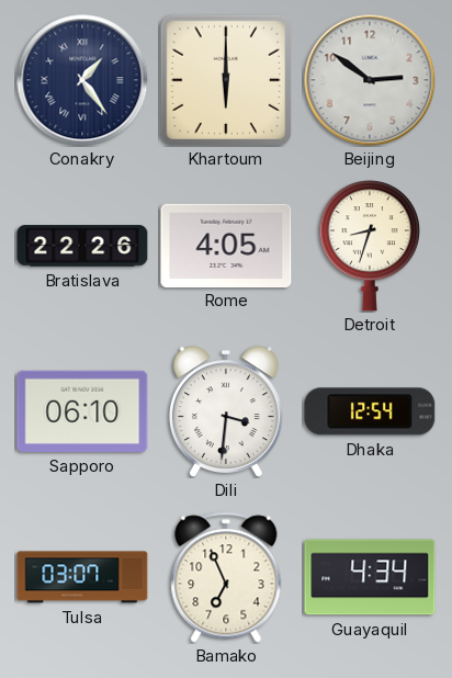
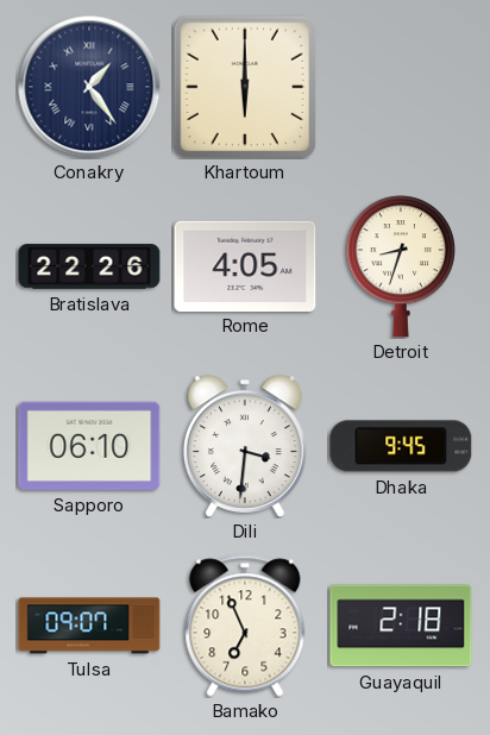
Beijing: 2:51 -> none
Dhaka: 12:54 -> 9:45
Tulsa: 03:07 -> 09:07
Guayaquil: 4:34 -> 2:18
